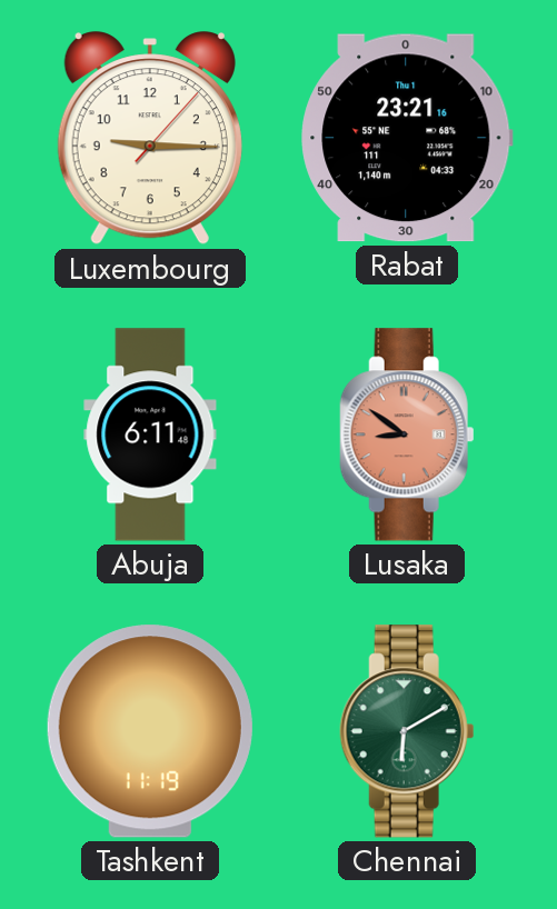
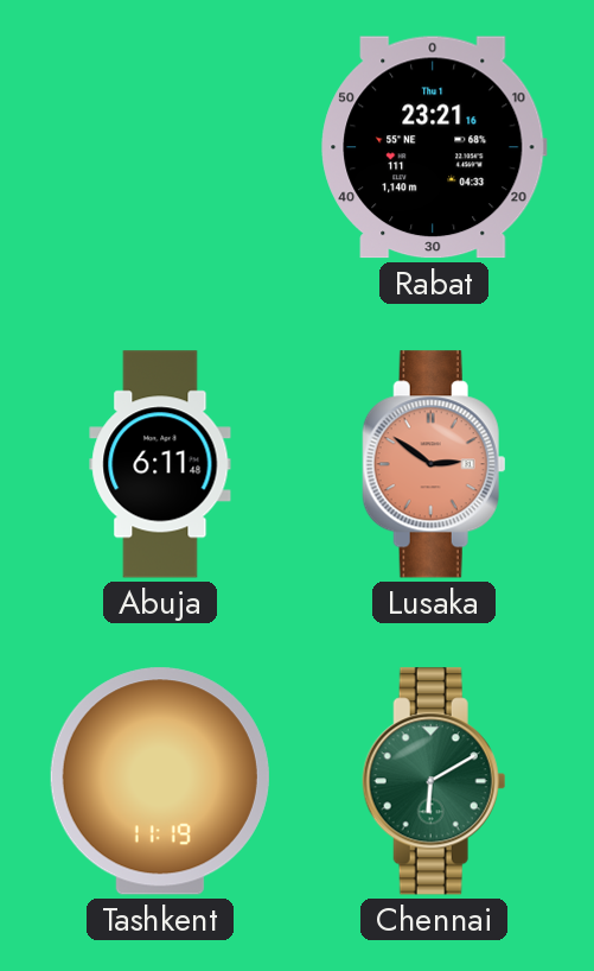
Luxembourg: 9:15 -> none
Lusaka: 8:51 -> 2:51
